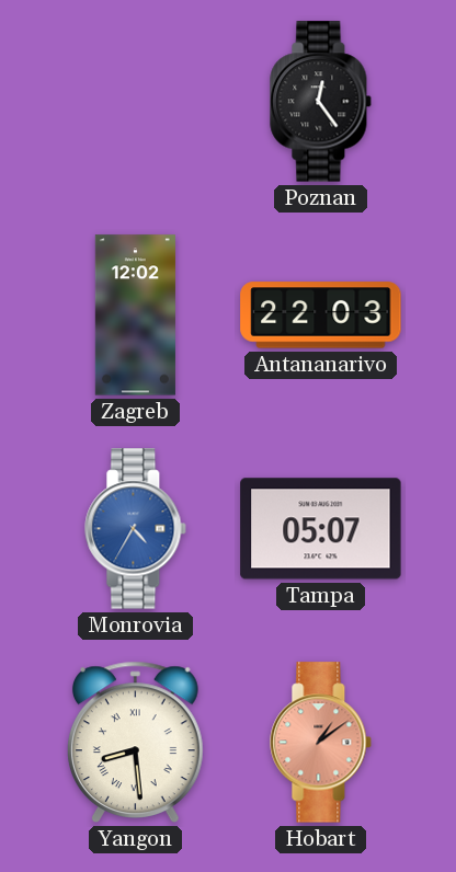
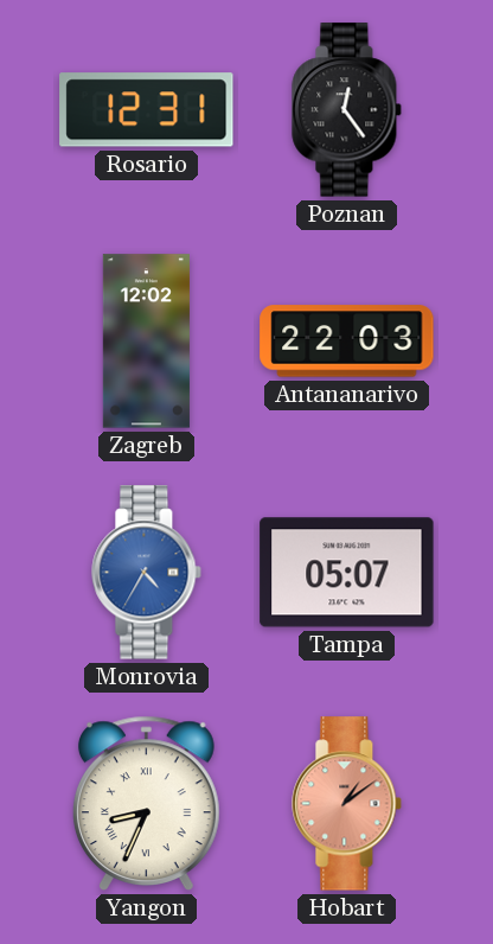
Rosario: none -> 12:31
Yangon: 8:29 -> 8:34
